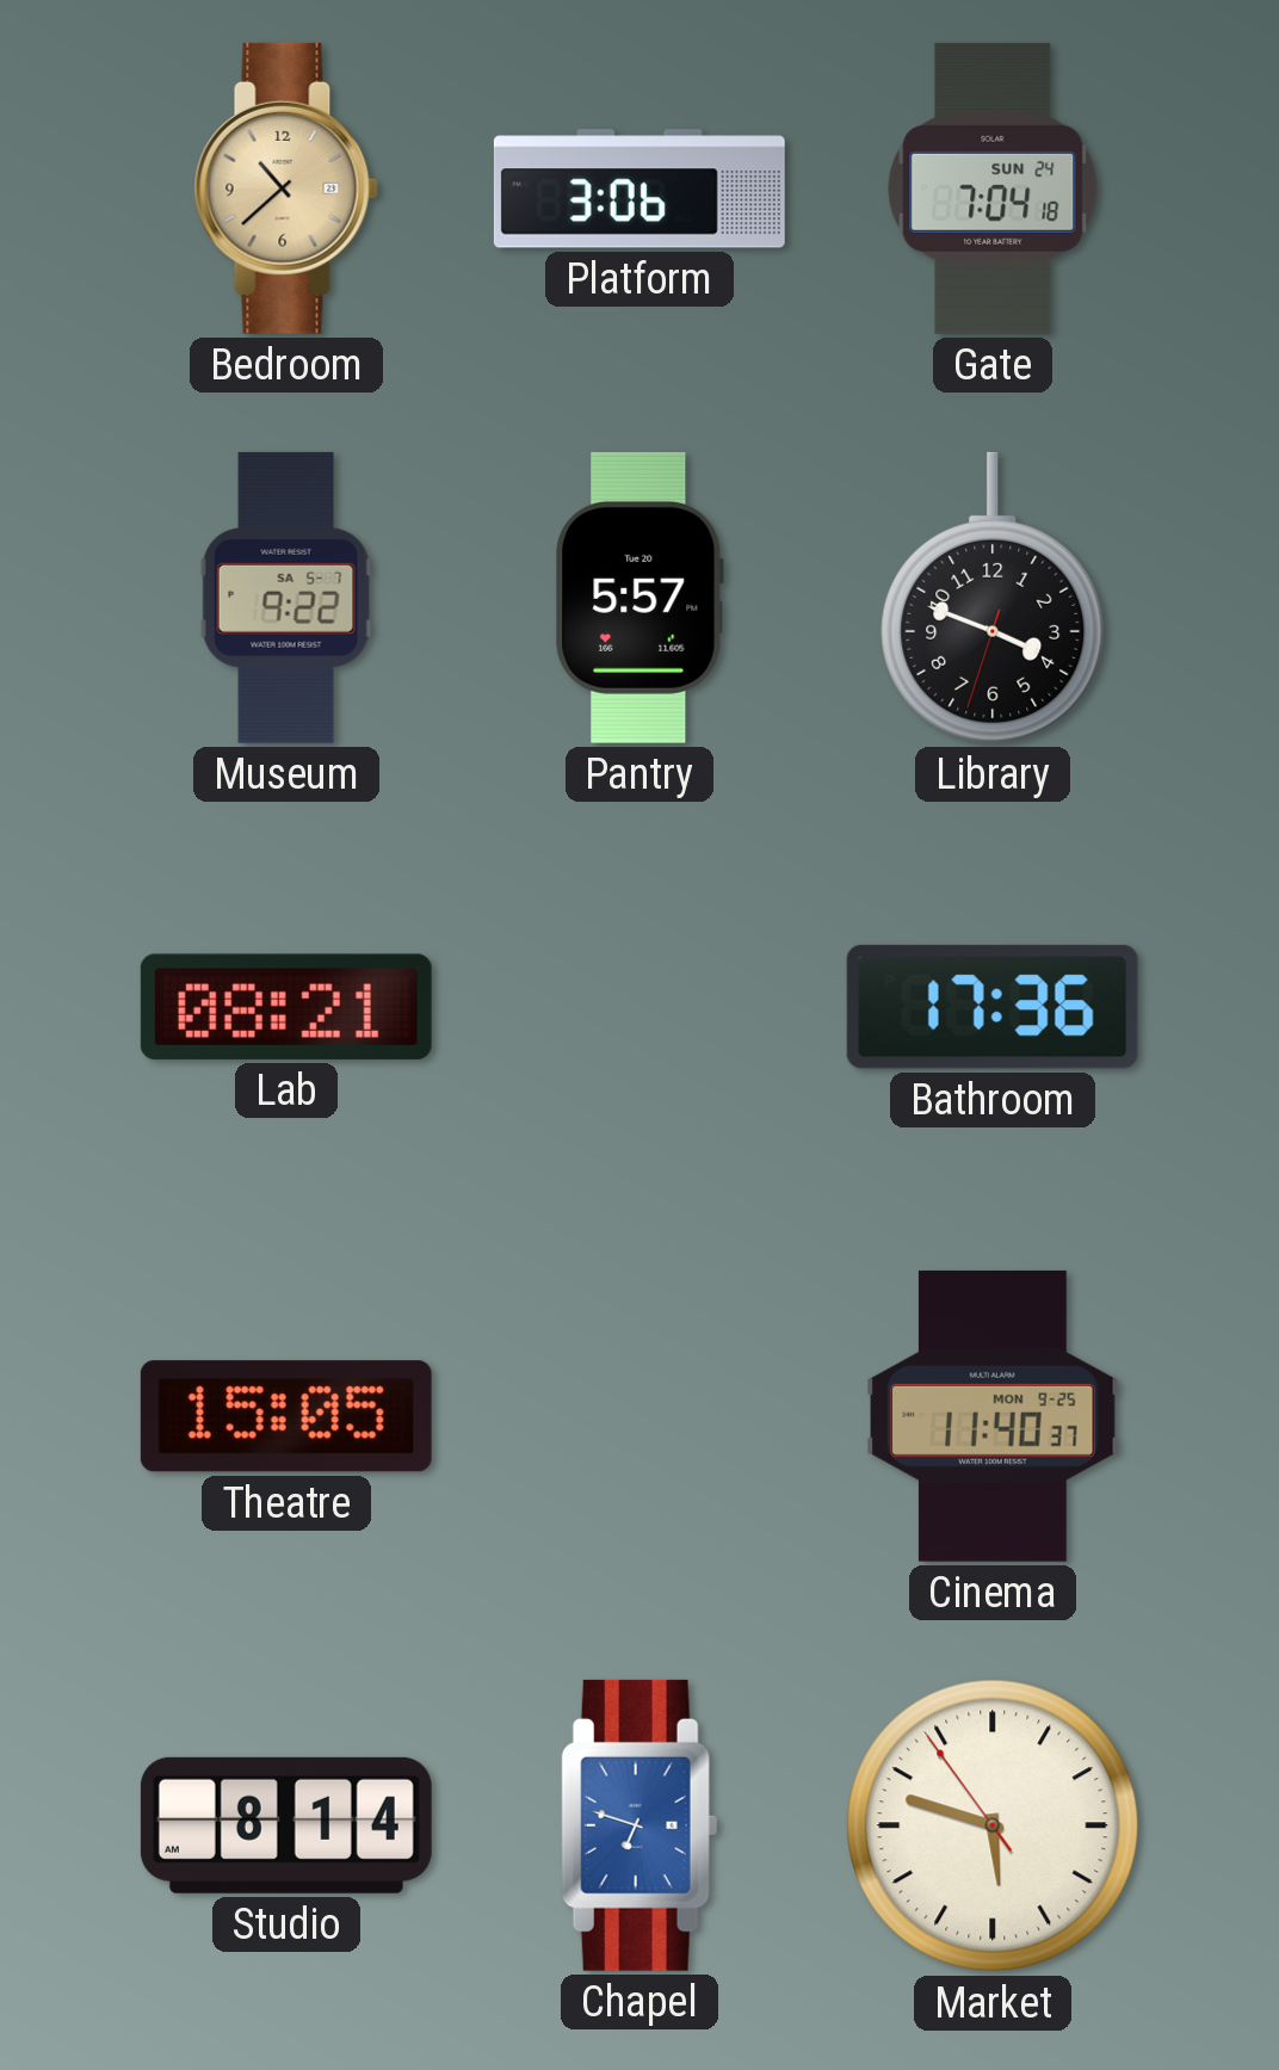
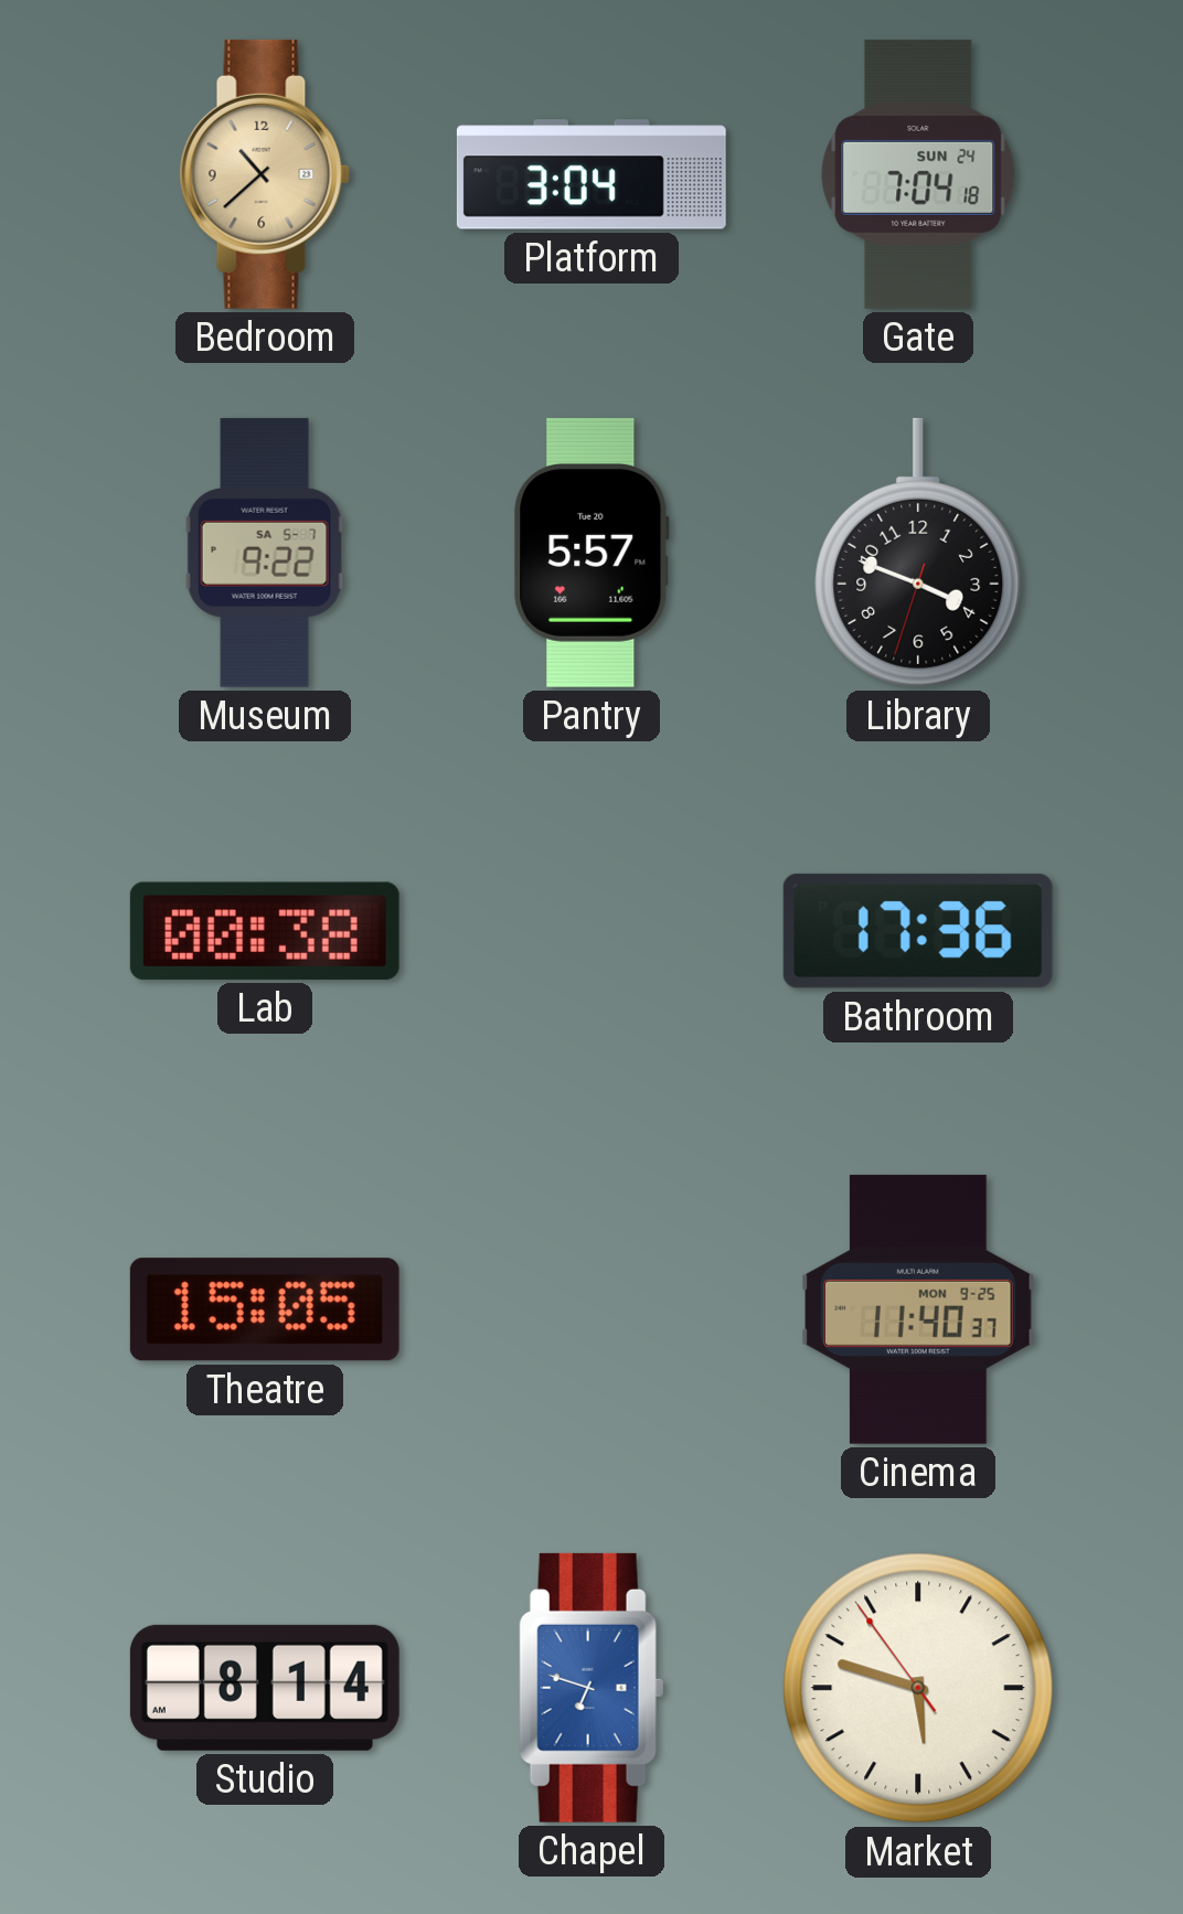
Platform: 3:06 -> 3:04
Lab: 08:21 -> 00:38
